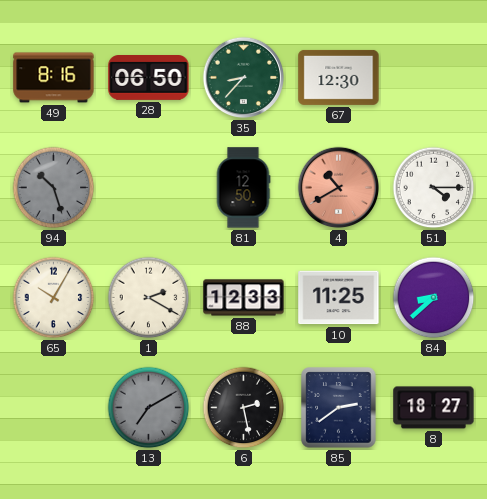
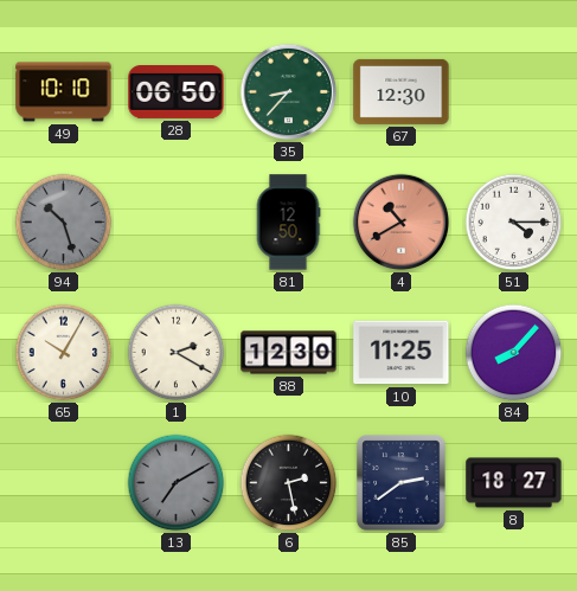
49: 8:16 -> 10:10
88: 12:33 -> 12:30
84: 8:38 -> 8:07
